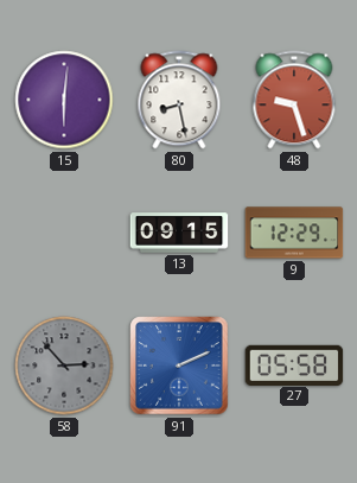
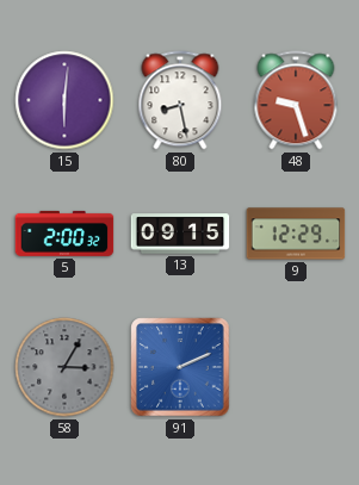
5: none -> 2:00
58: 2:53 -> 3:05
27: 05:58 -> none
